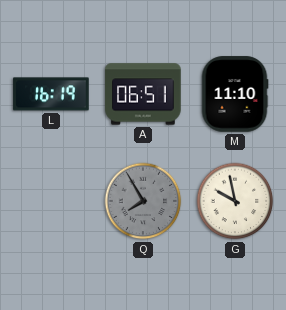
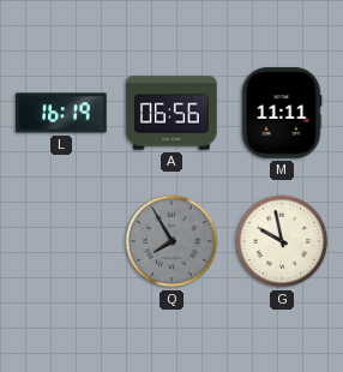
A: 06:51 -> 06:56
M: 11:10 -> 11:11
